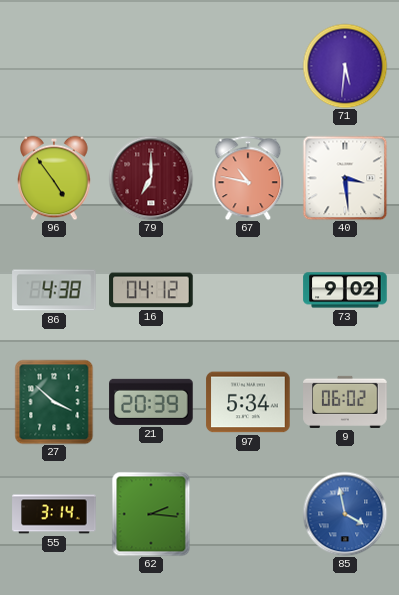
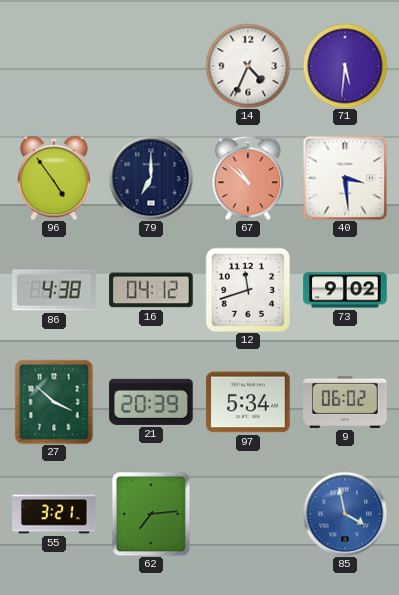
14: none -> 4:34
79 dial: burgundy -> navy
67: 10:47 -> 10:52
12: none -> 11:42
55: 3:14 -> 3:21
62: 2:16 -> 7:14
